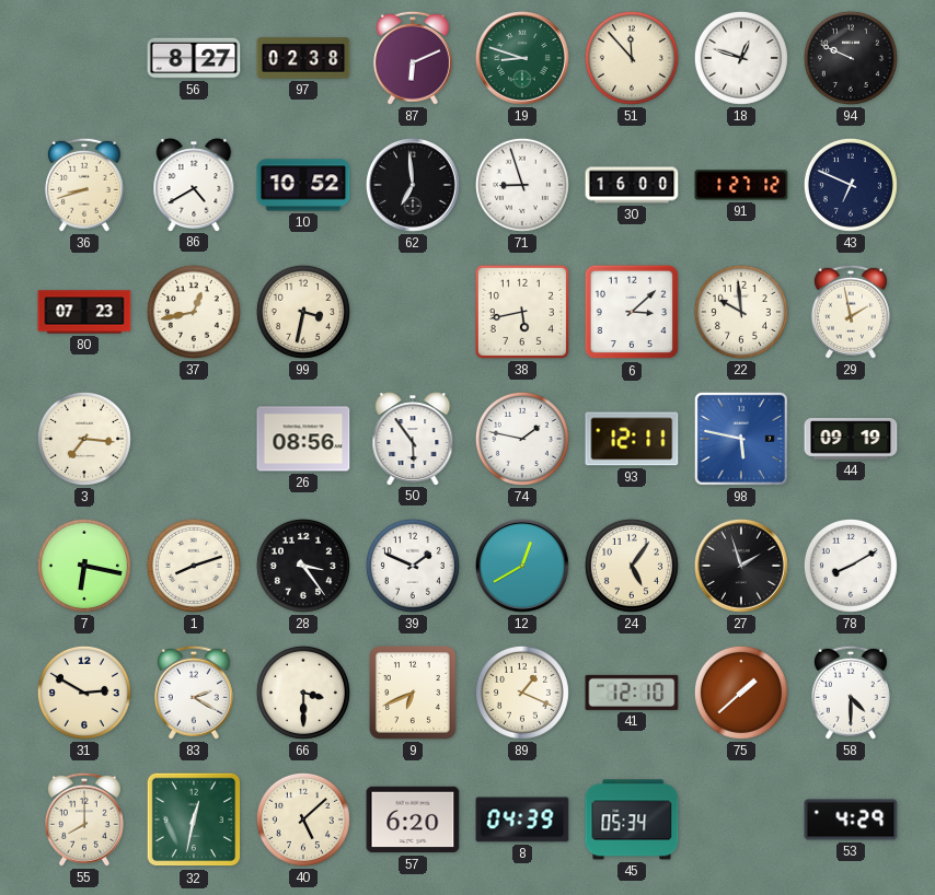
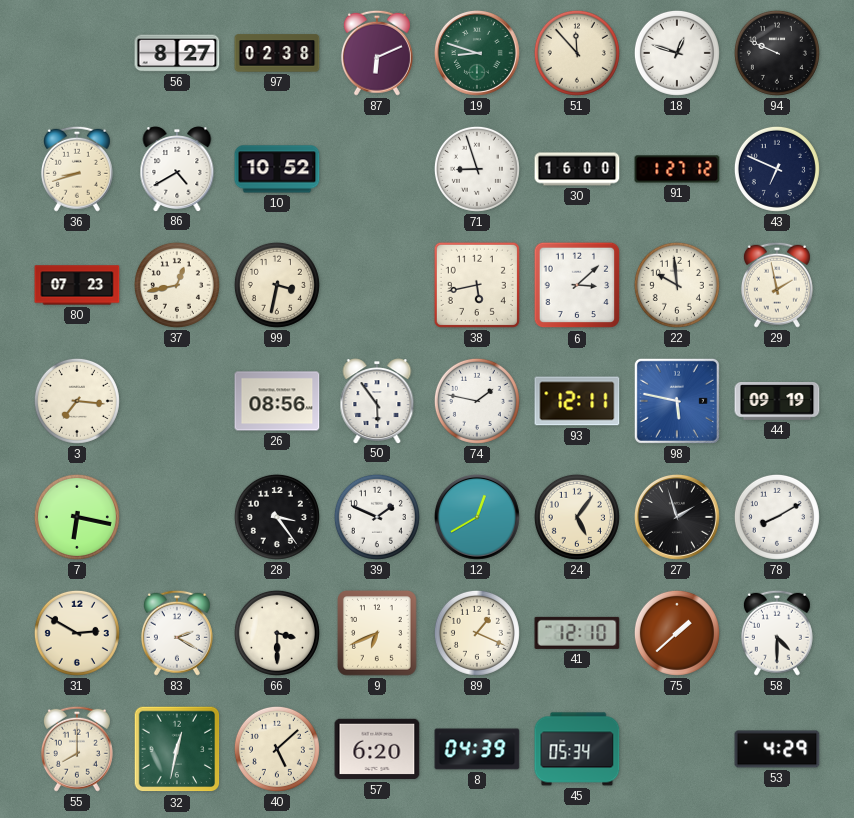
62: 6:59 -> none
1: 8:12 -> none
